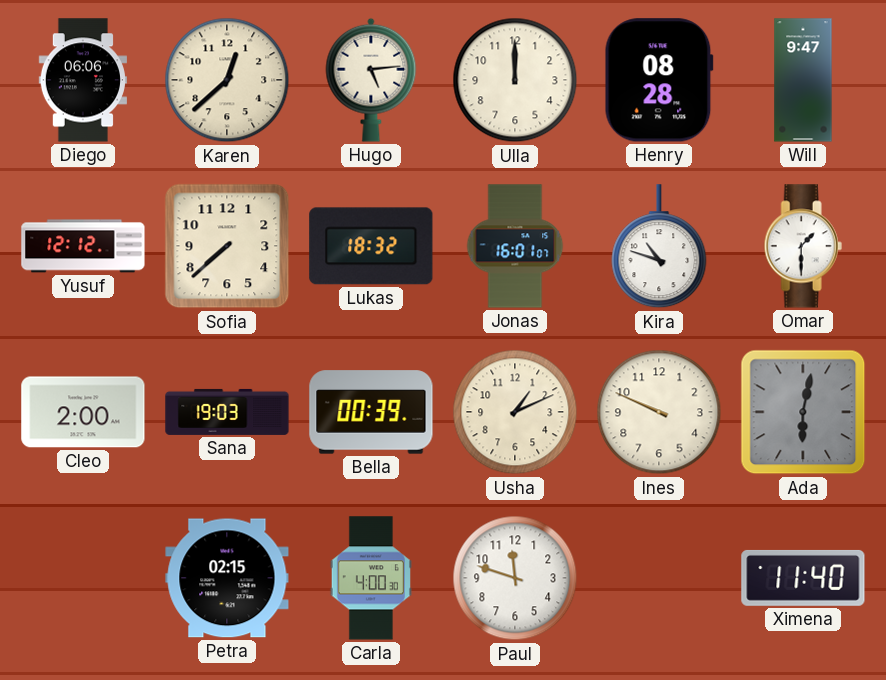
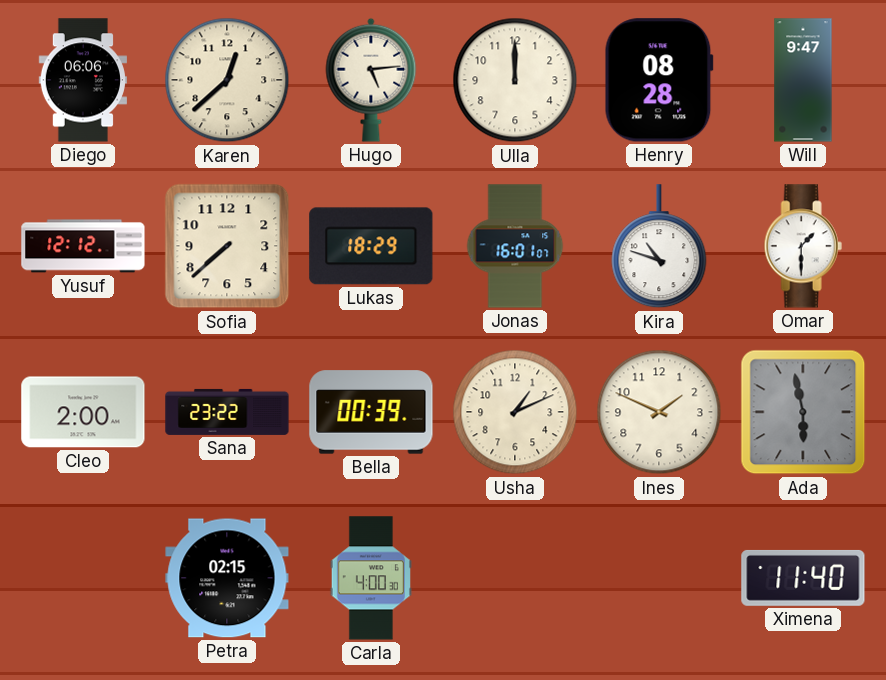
Lukas: 18:32 -> 18:29
Sana: 19:03 -> 23:22
Ines: 9:49 -> 1:49
Ada: 6:02 -> 5:58
Paul: 11:48 -> none
